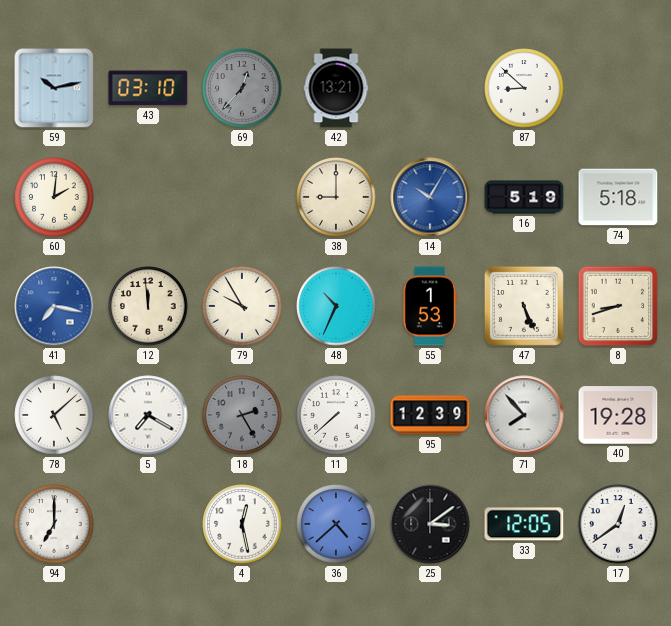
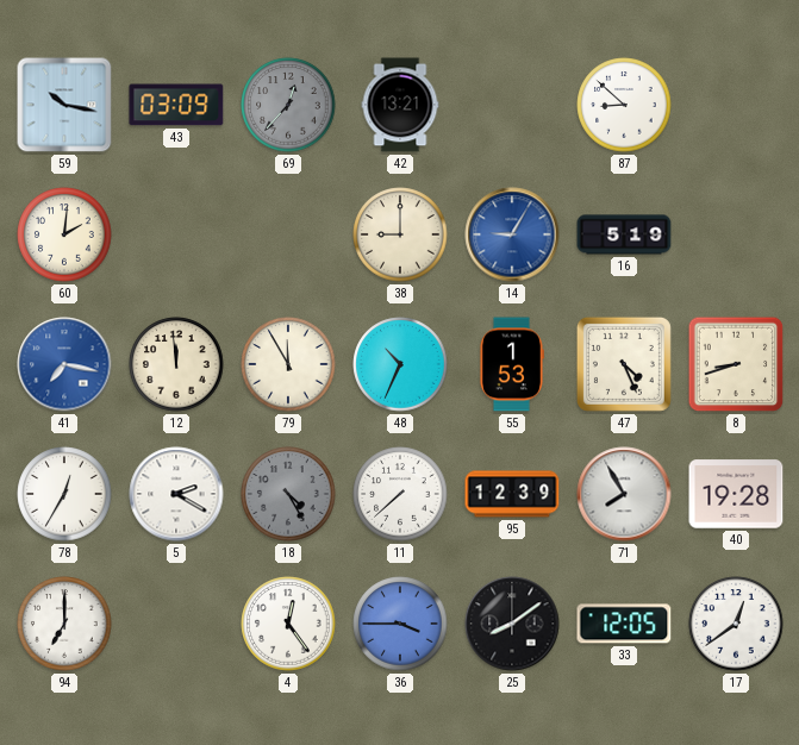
59: 10:13 -> 10:17
43: 03:10 -> 03:09
14: 10:05 -> 9:05
74: 5:18 -> none
79: 9:55 -> 11:55
47: 5:26 -> 4:26
78: 5:08 -> 12:35
5: 7:20 -> 2:20
18: 2:25 -> 4:25
71: 7:53 -> 7:55
4: 12:28 -> 12:24
36: 4:38 -> 3:45
25: 3:09 -> 8:09
